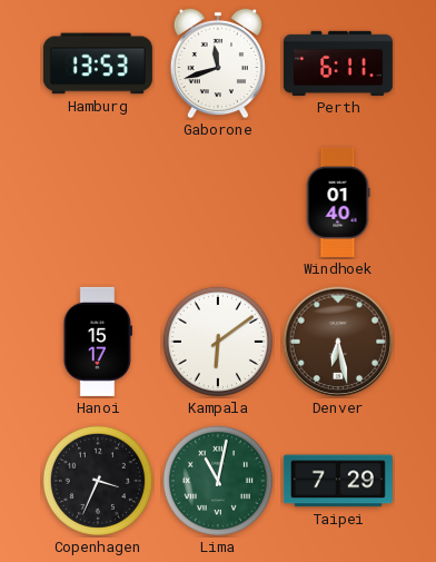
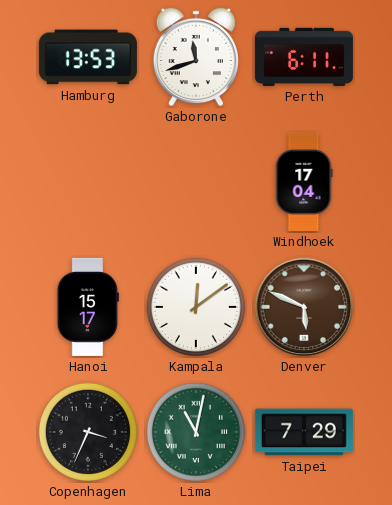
Windhoek: 01:40 -> 17:04
Kampala: 6:09 -> 12:09
Denver: 6:28 -> 5:49
